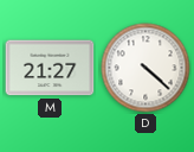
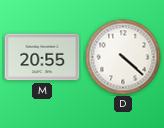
M: 21:27 -> 20:55
